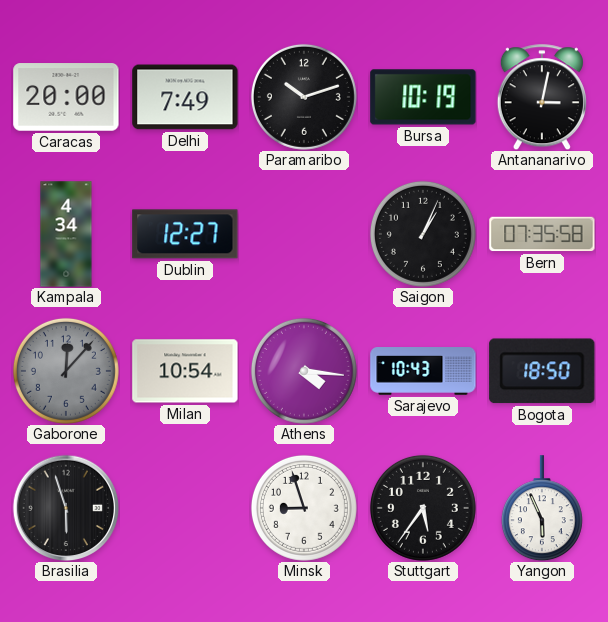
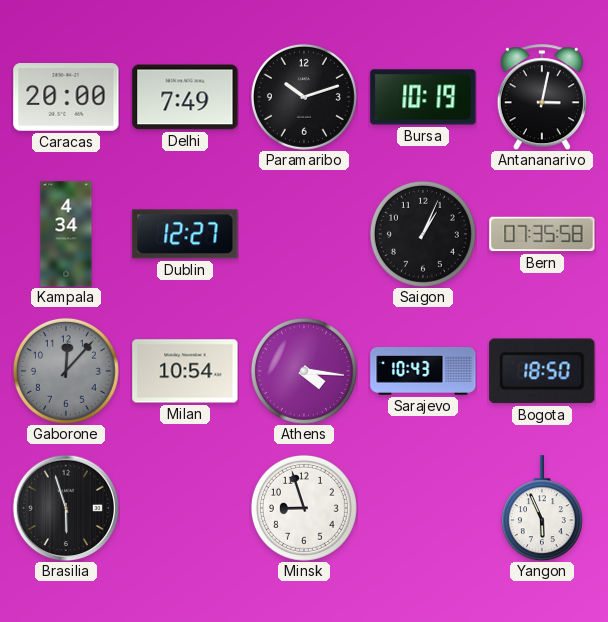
Stuttgart: 5:36 -> none
